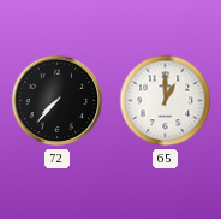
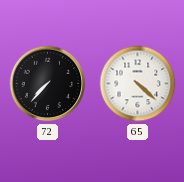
65: 1:00 -> 4:22
